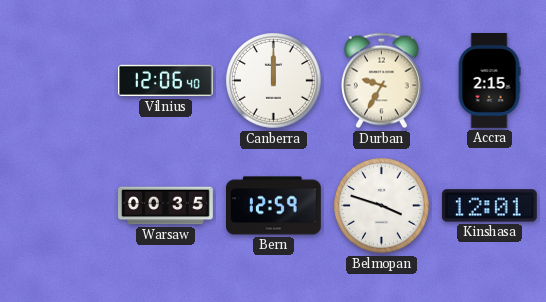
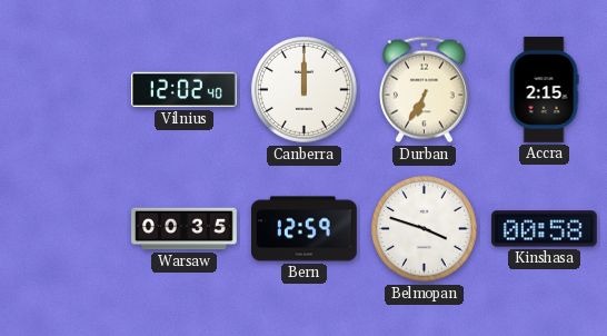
Vilnius: 12:06 -> 12:02
Durban: 9:35 -> 6:35
Kinshasa: 12:01 -> 00:58
